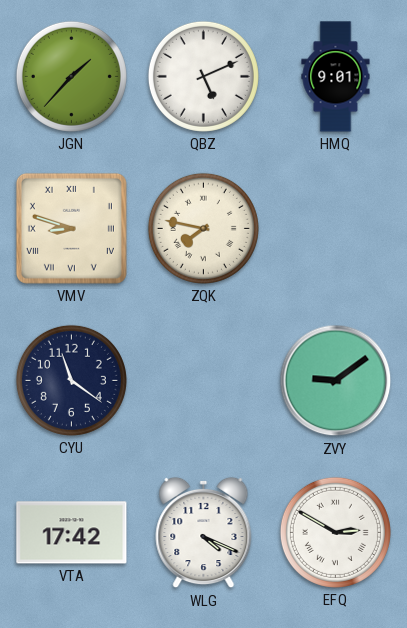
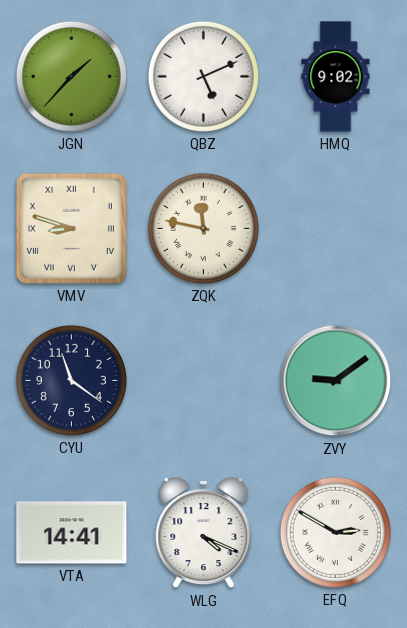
HMQ: 9:01 -> 9:02
ZQK: 7:47 -> 11:47
VTA: 17:42 -> 14:41
